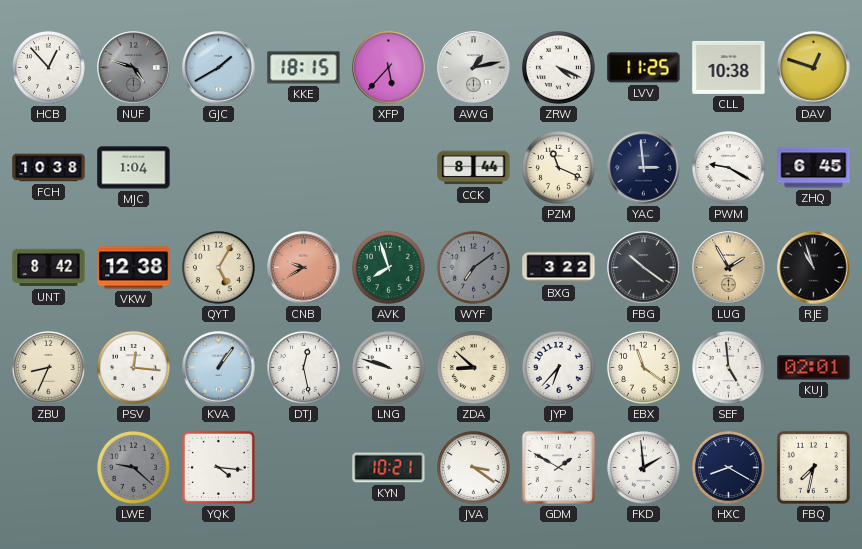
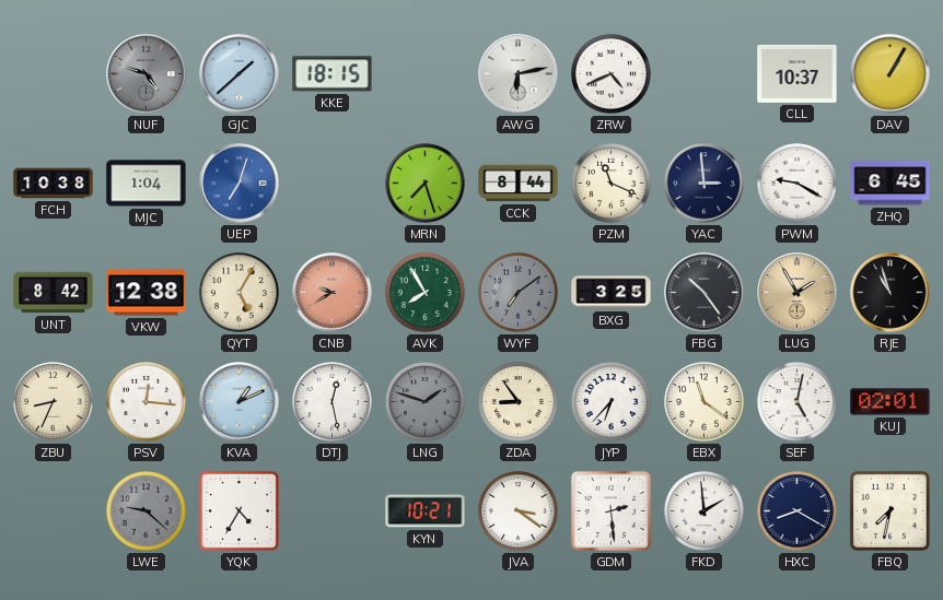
HCB: 12:53 -> none
GJC: 1:40 -> 1:38
XFP: 5:37 -> none
AWG: 1:13 -> 6:13
ZRW: 4:19 -> 4:41
LVV: 11:25 -> none
CLL: 10:38 -> 10:37
DAV: 12:48 -> 1:05
UEP: none -> 7:03
MRN: none -> 7:27
AVK: 7:57 -> 7:55
BXG: 3:22 -> 3:25
FBG: 10:21 -> 10:24
KVA: 1:06 -> 1:11
LNG: 9:48 -> 1:48
LNG dial: white -> grey
ZDA: 8:52 -> 8:54
SEF: 4:59 -> 5:02
YQK: 4:16 -> 4:35
GDM: 1:50 -> 2:29
